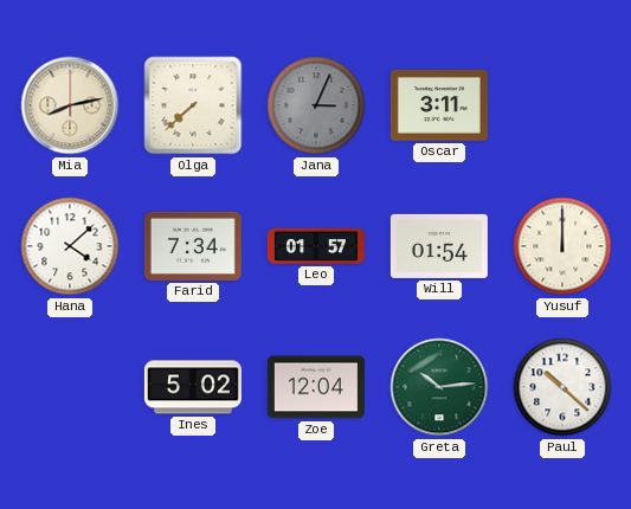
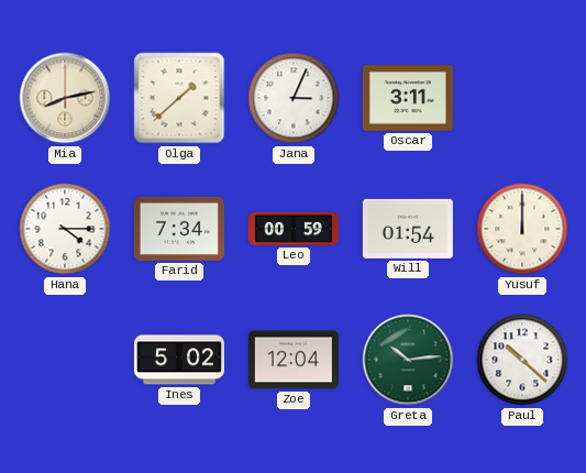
Olga: 7:38 -> 1:38
Jana dial: grey -> white
Hana: 4:08 -> 4:15
Leo: 01:57 -> 00:59
